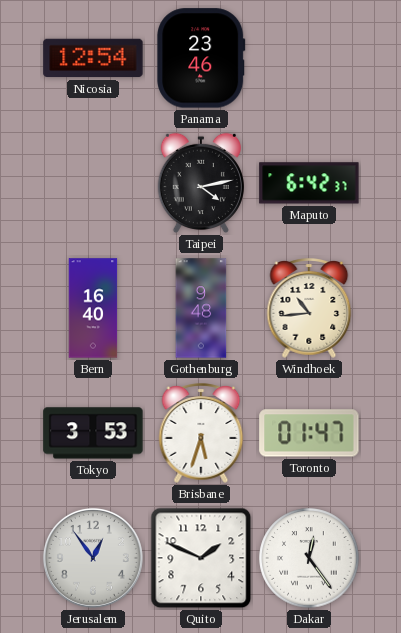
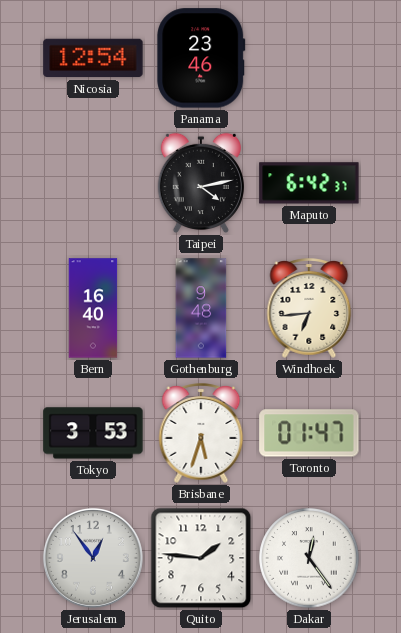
Windhoek: 10:44 -> 6:44
Quito: 1:49 -> 1:46
